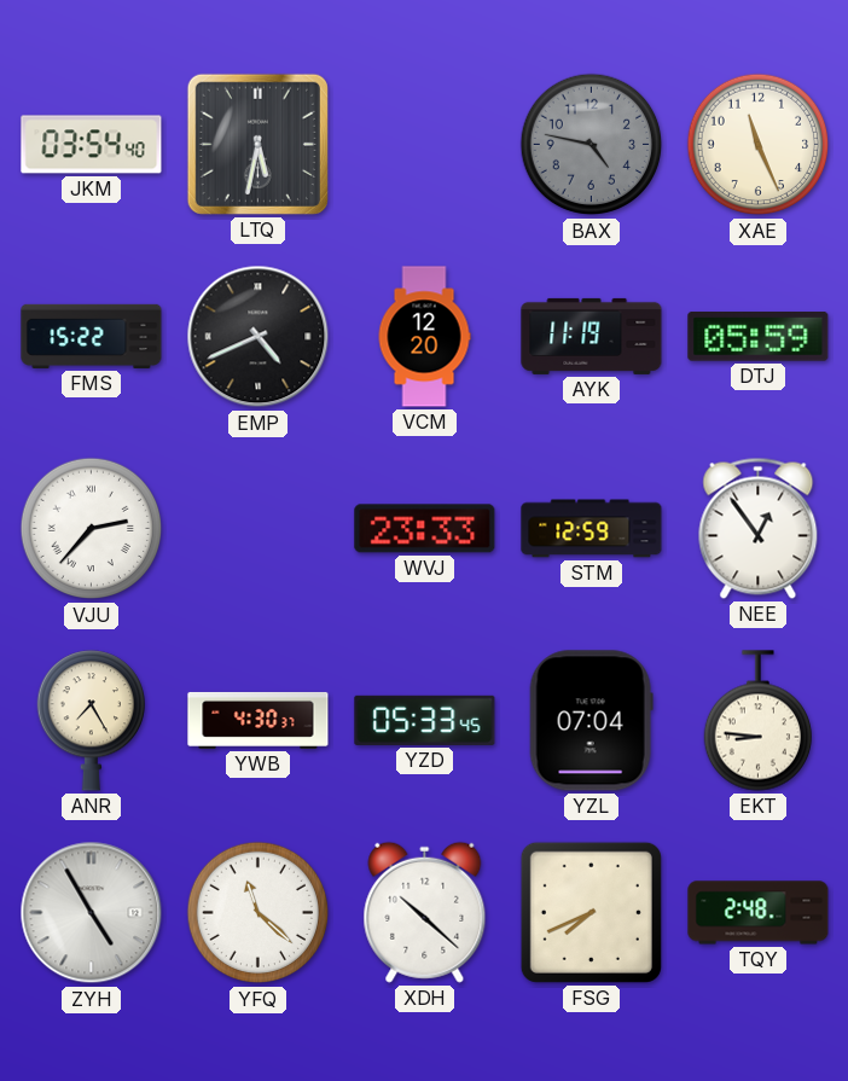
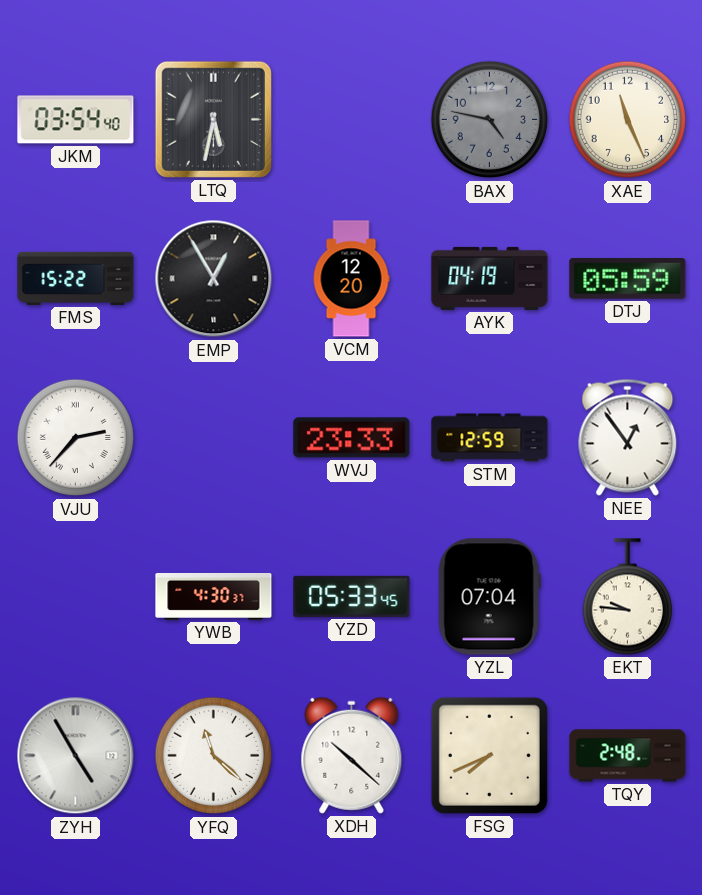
EMP: 4:41 -> 12:55
AYK: 11:19 -> 04:19
ANR: 7:25 -> none
EKT: 8:46 -> 9:46
